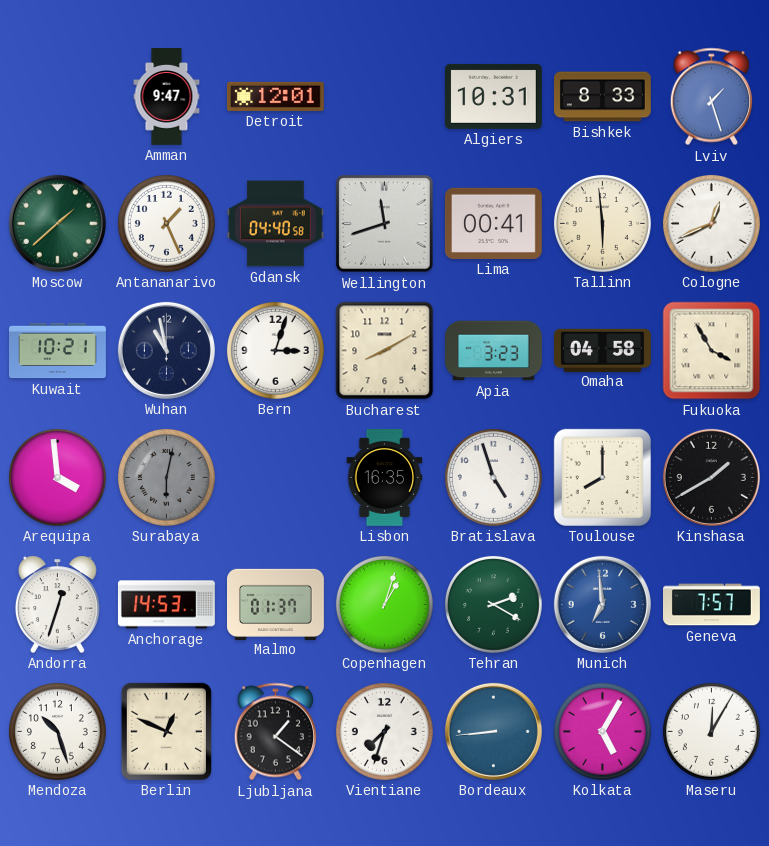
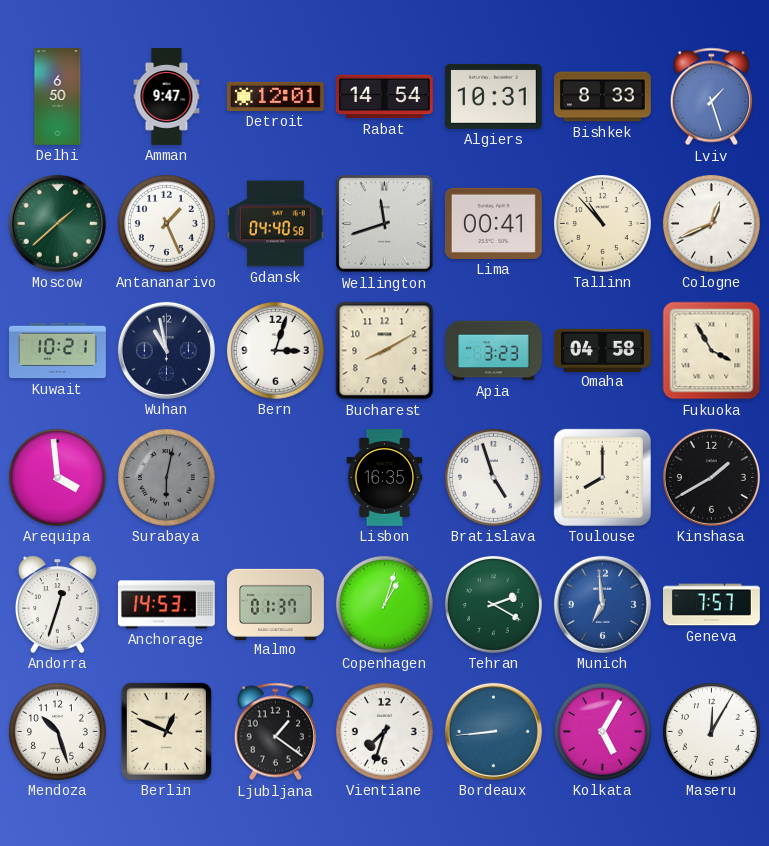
Delhi: none -> 6:50
Rabat: none -> 14:54
Tallinn: 5:59 -> 10:53
